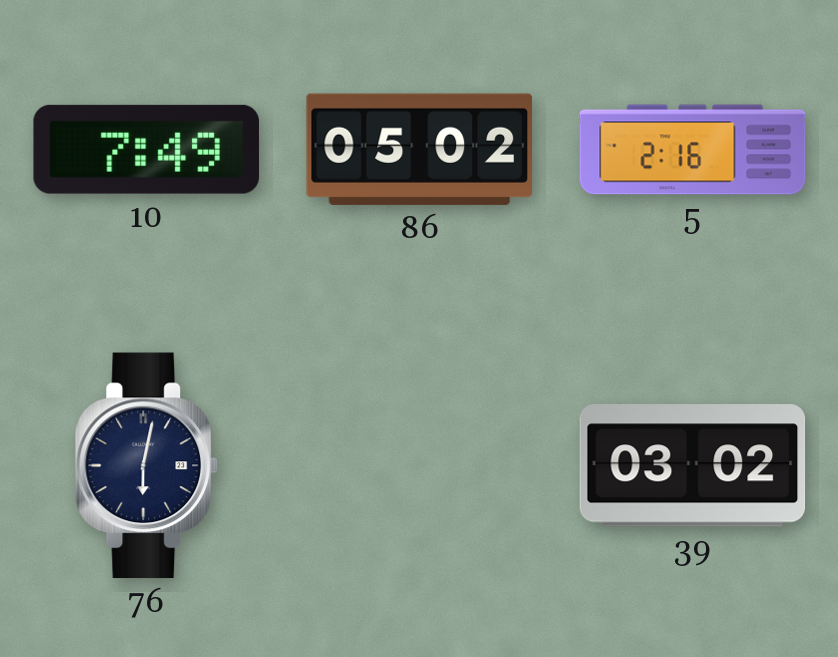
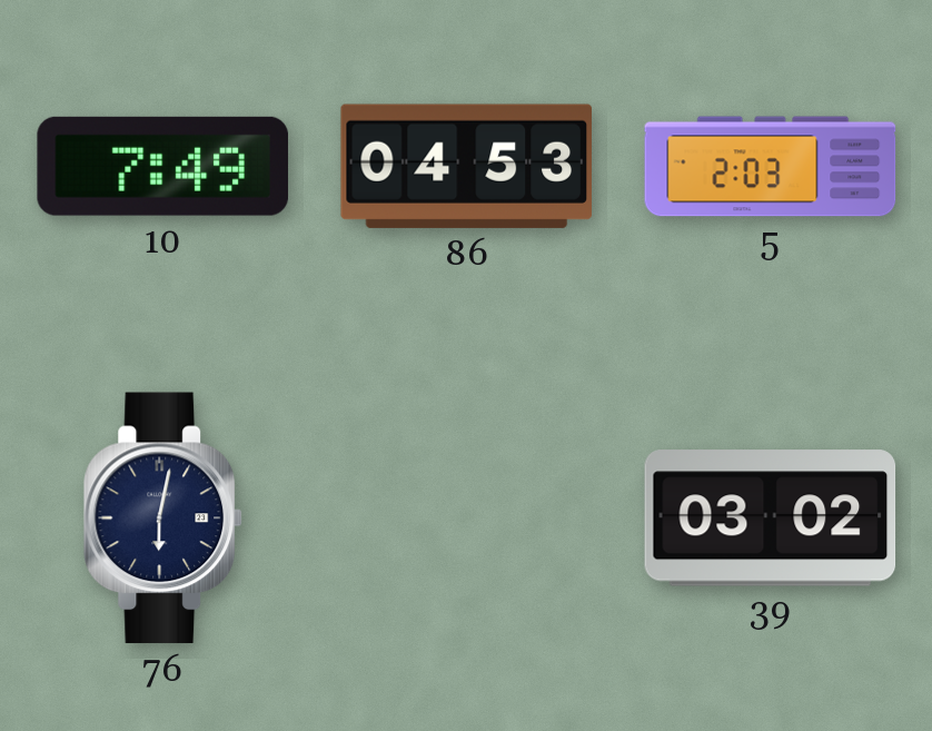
86: 05:02 -> 04:53
5: 2:16 -> 2:03
